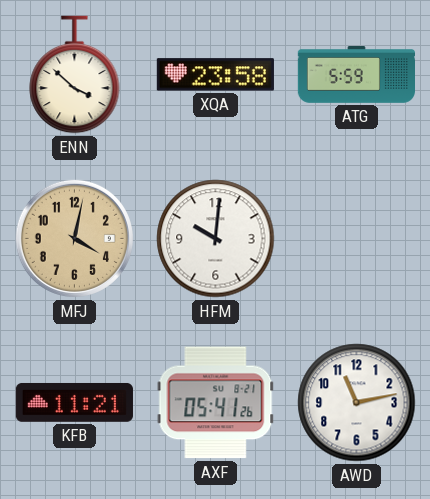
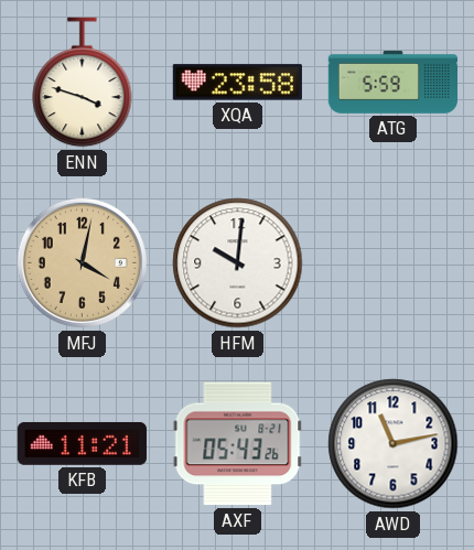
ENN: 3:52 -> 3:48
AXF: 05:41 -> 05:43
